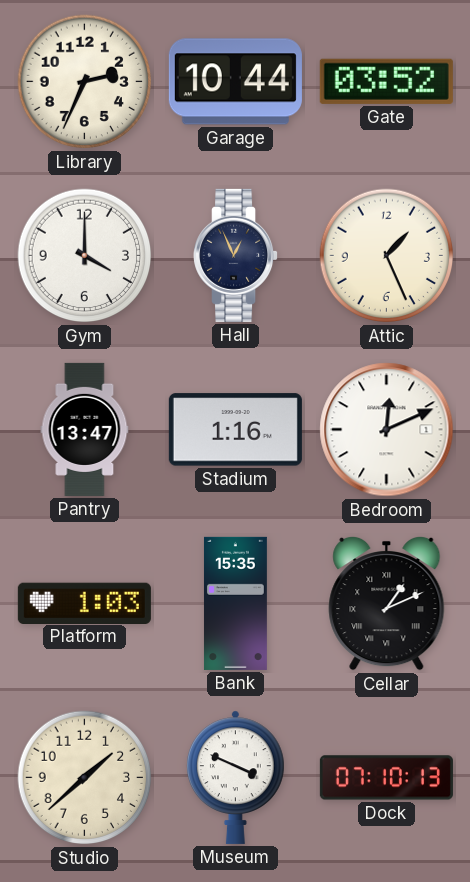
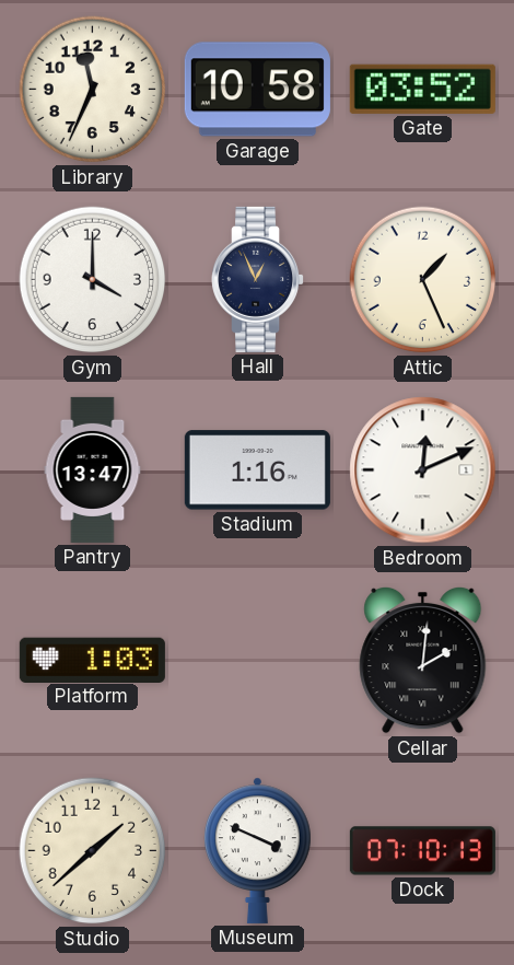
Library: 2:34 -> 11:34
Garage: 10:44 -> 10:58
Bank: 15:35 -> none
Cellar: 1:11 -> 2:01
